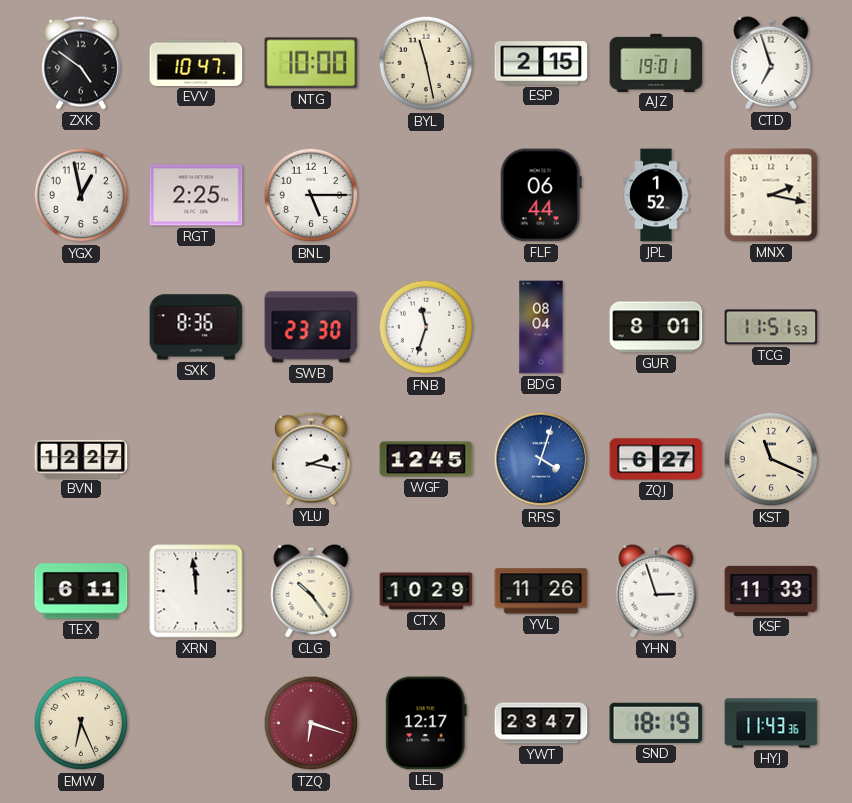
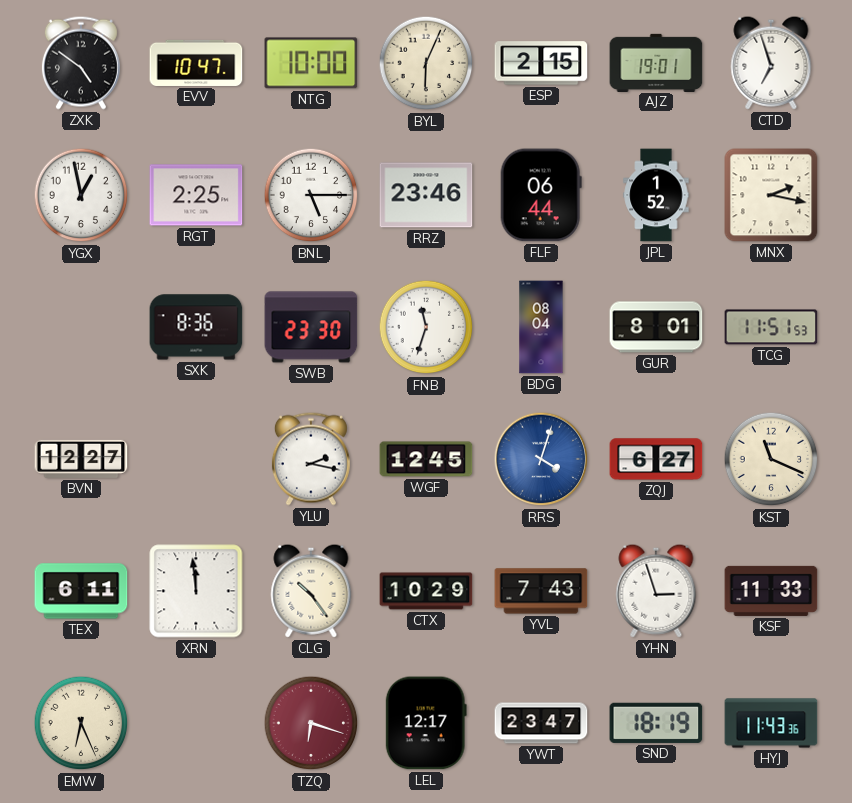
BYL: 11:28 -> 6:04
RRZ: none -> 23:46
YVL: 11:26 -> 7:43
